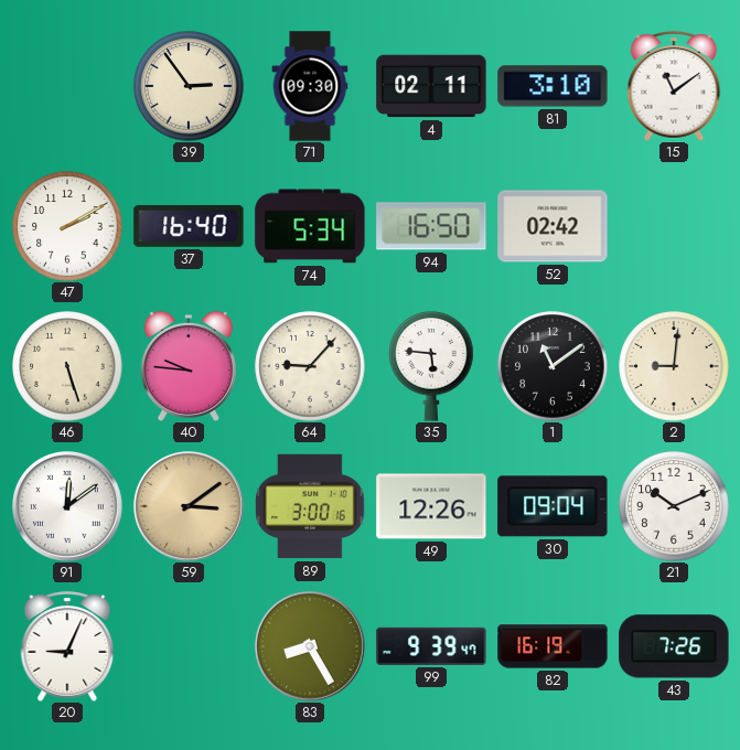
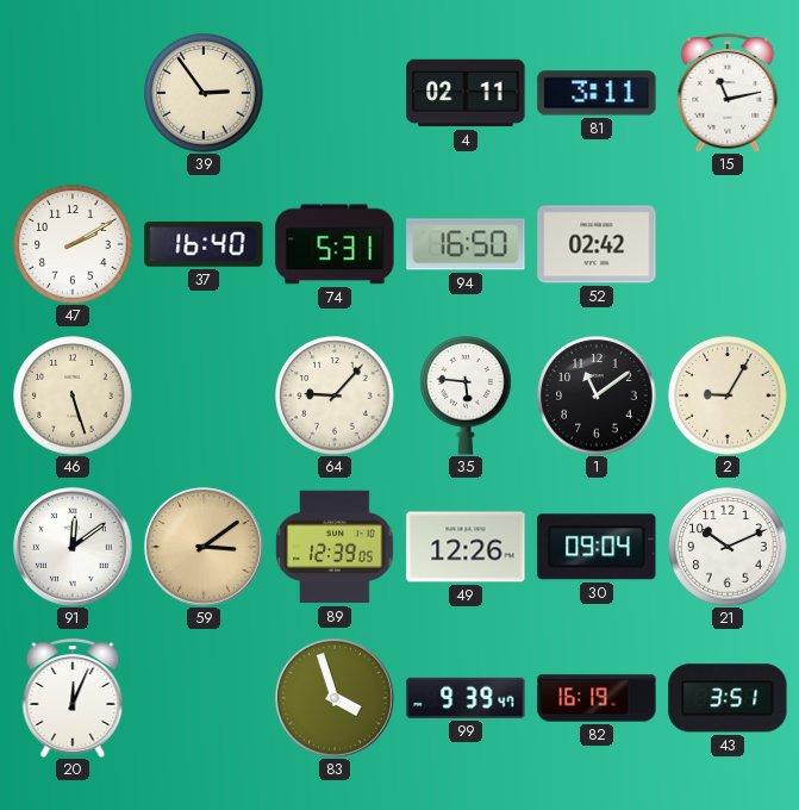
71: 09:30 -> none
81: 3:10 -> 3:11
15: 11:09 -> 11:13
74: 5:34 -> 5:31
40: 9:46 -> none
2: 9:01 -> 9:05
89: 3:00 -> 12:39
20: 9:04 -> 12:04
83: 8:25 -> 3:57
43: 7:26 -> 3:51
